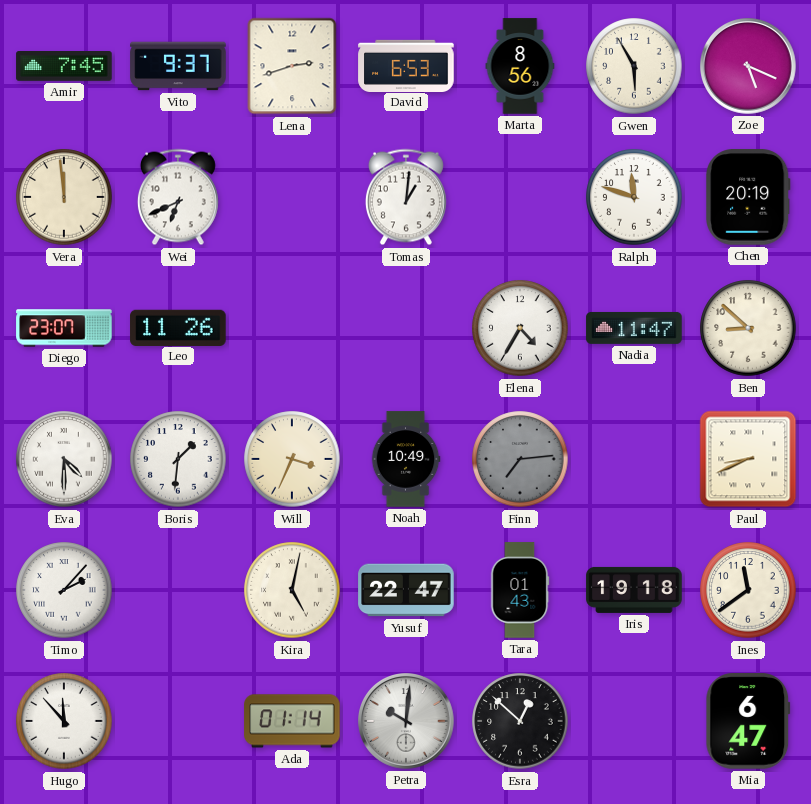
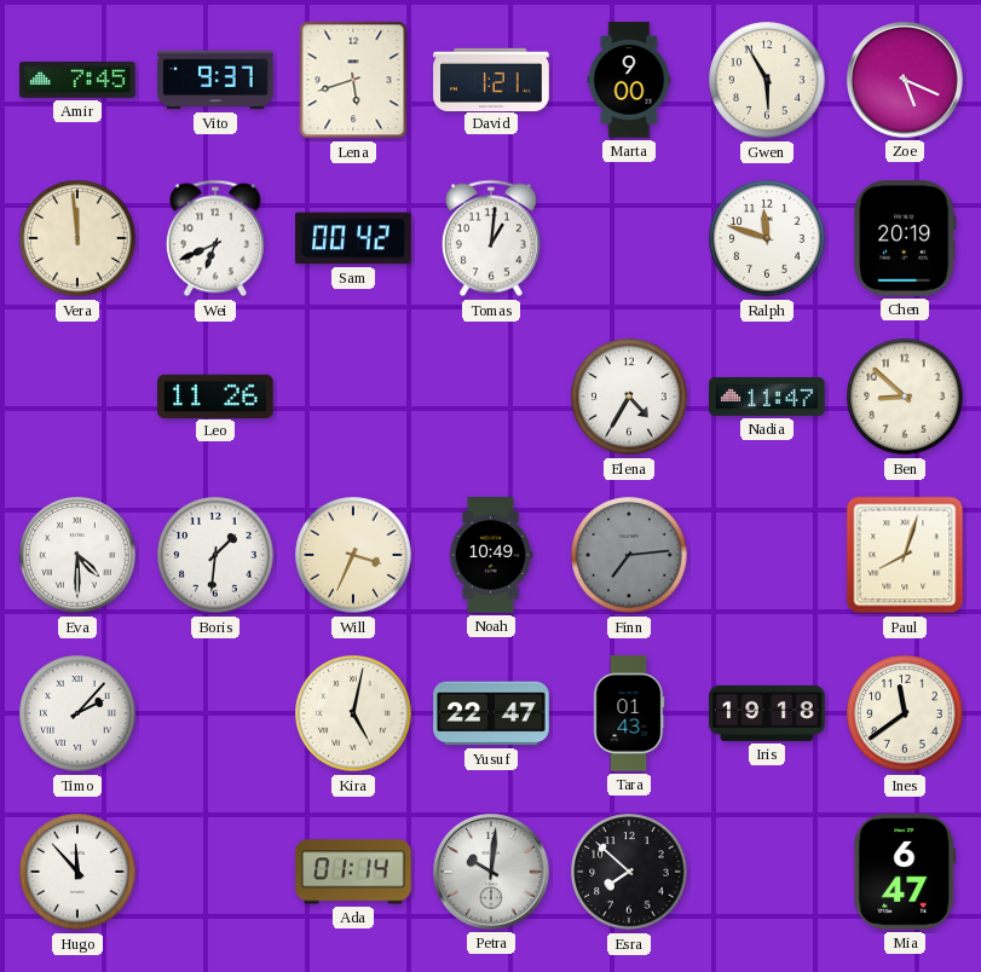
Lena: 2:42 -> 5:42
David: 6:53 -> 1:21
Marta: 8:56 -> 9:00
Sam: none -> 00:42
Diego: 23:07 -> none
Paul: 8:41 -> 8:03
Esra: 12:52 -> 7:52
